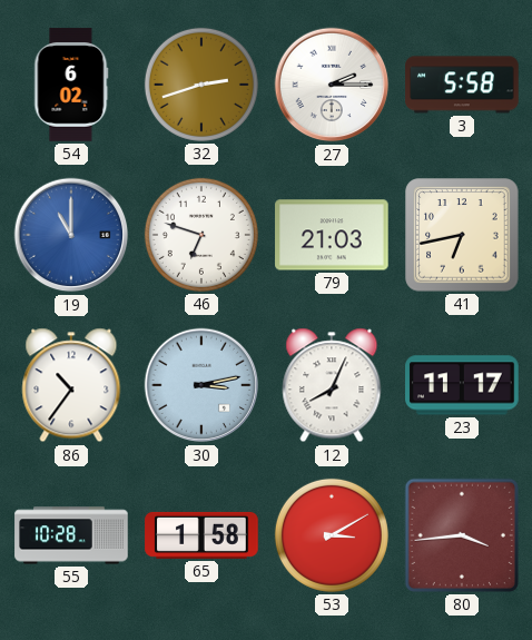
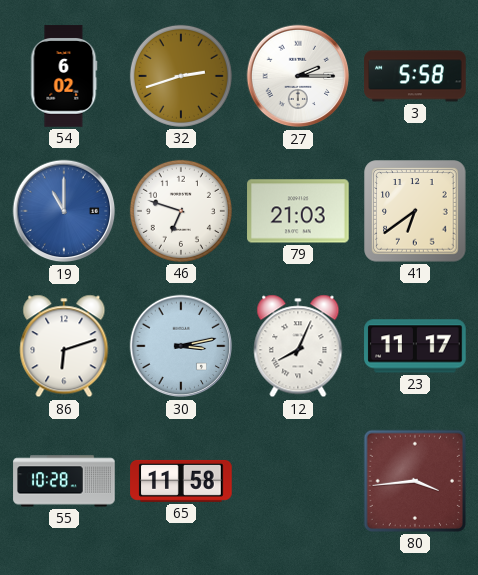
41: 6:43 -> 6:39
86: 10:36 -> 6:12
65: 1:58 -> 11:58
53: 3:10 -> none
